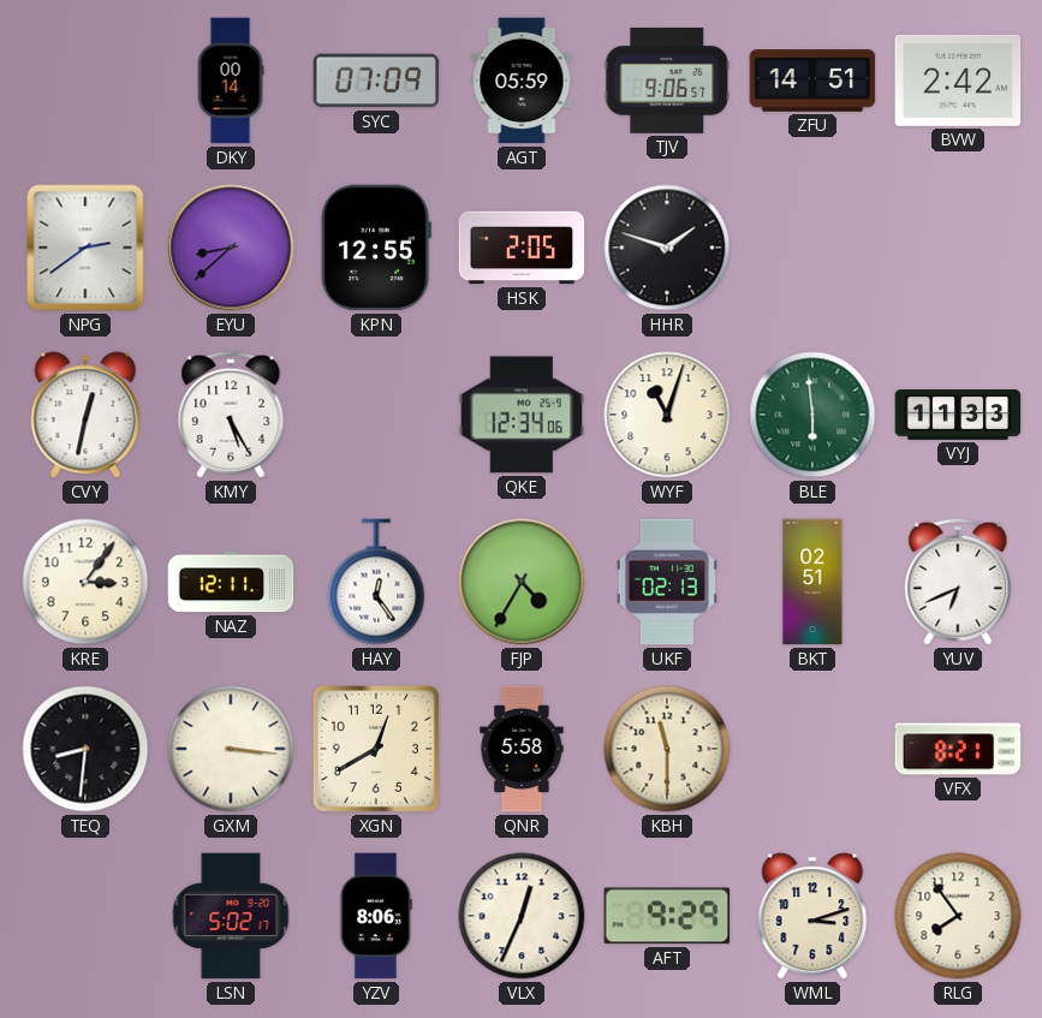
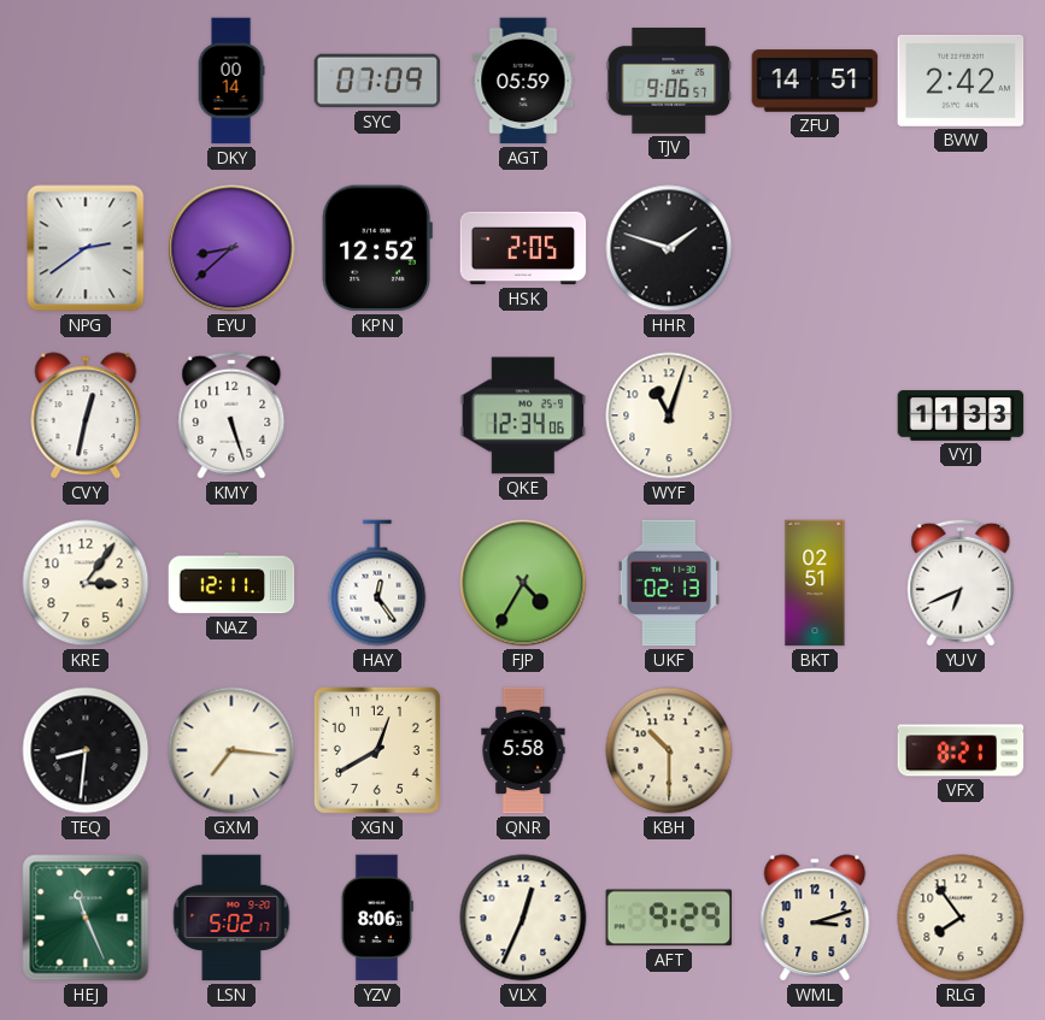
KPN: 12:55 -> 12:52
KMY: 5:25 -> 5:27
BLE: 5:59 -> none
GXM: 3:16 -> 7:16
KBH: 11:30 -> 10:30
HEJ: none -> 11:26
